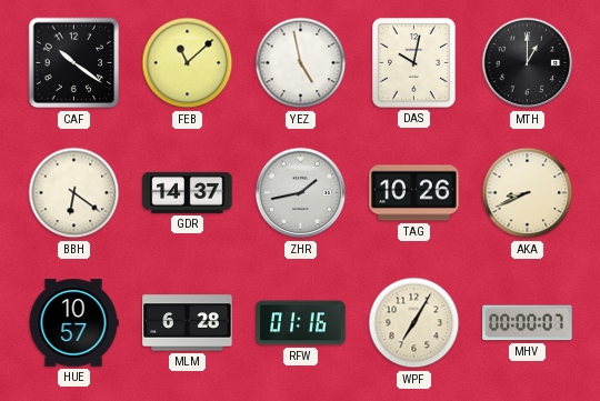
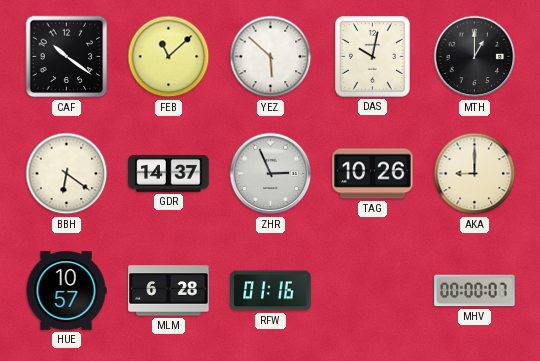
YEZ: 4:58 -> 5:52
ZHR: 1:43 -> 2:56
AKA: 8:41 -> 9:00
WPF: 7:05 -> none
